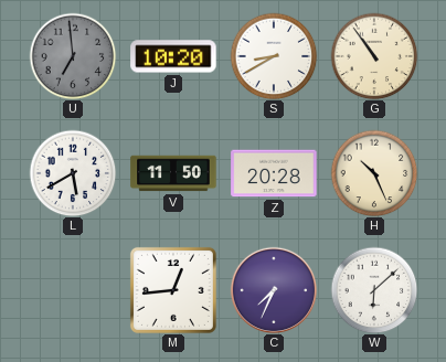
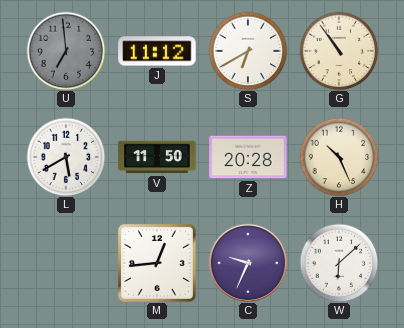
J: 10:20 -> 11:12
S: 8:40 -> 6:40
C: 7:34 -> 9:34
